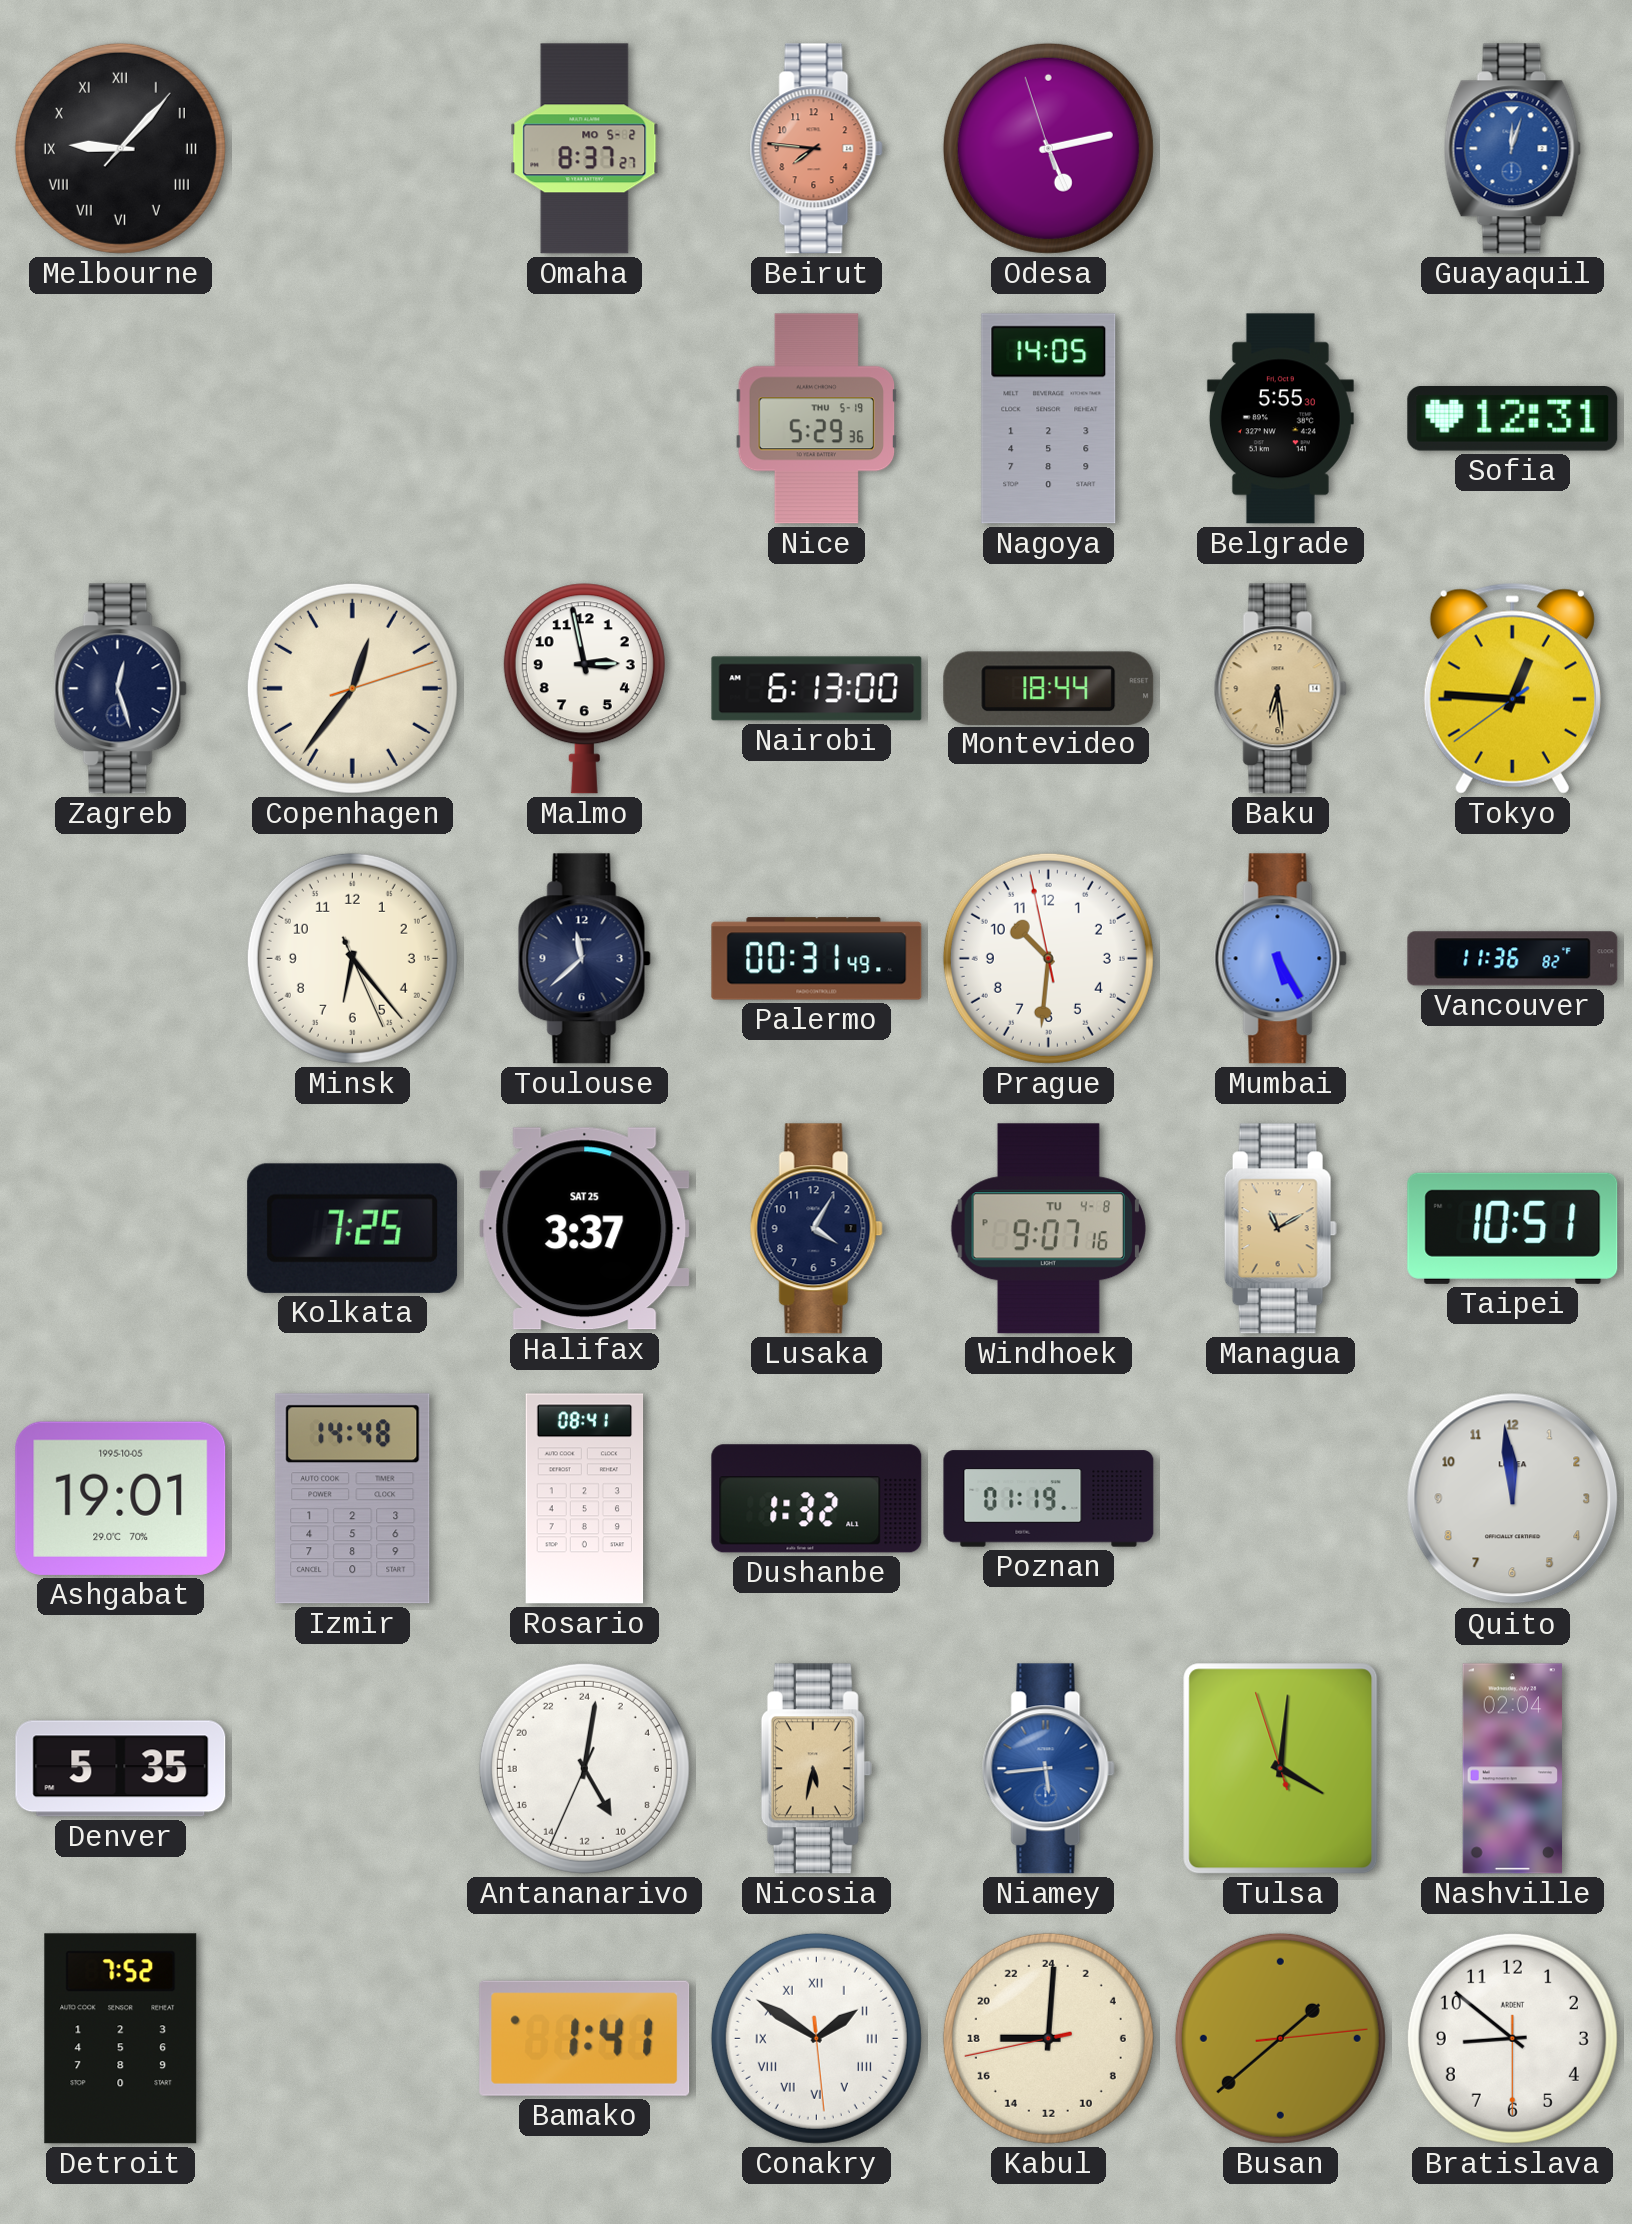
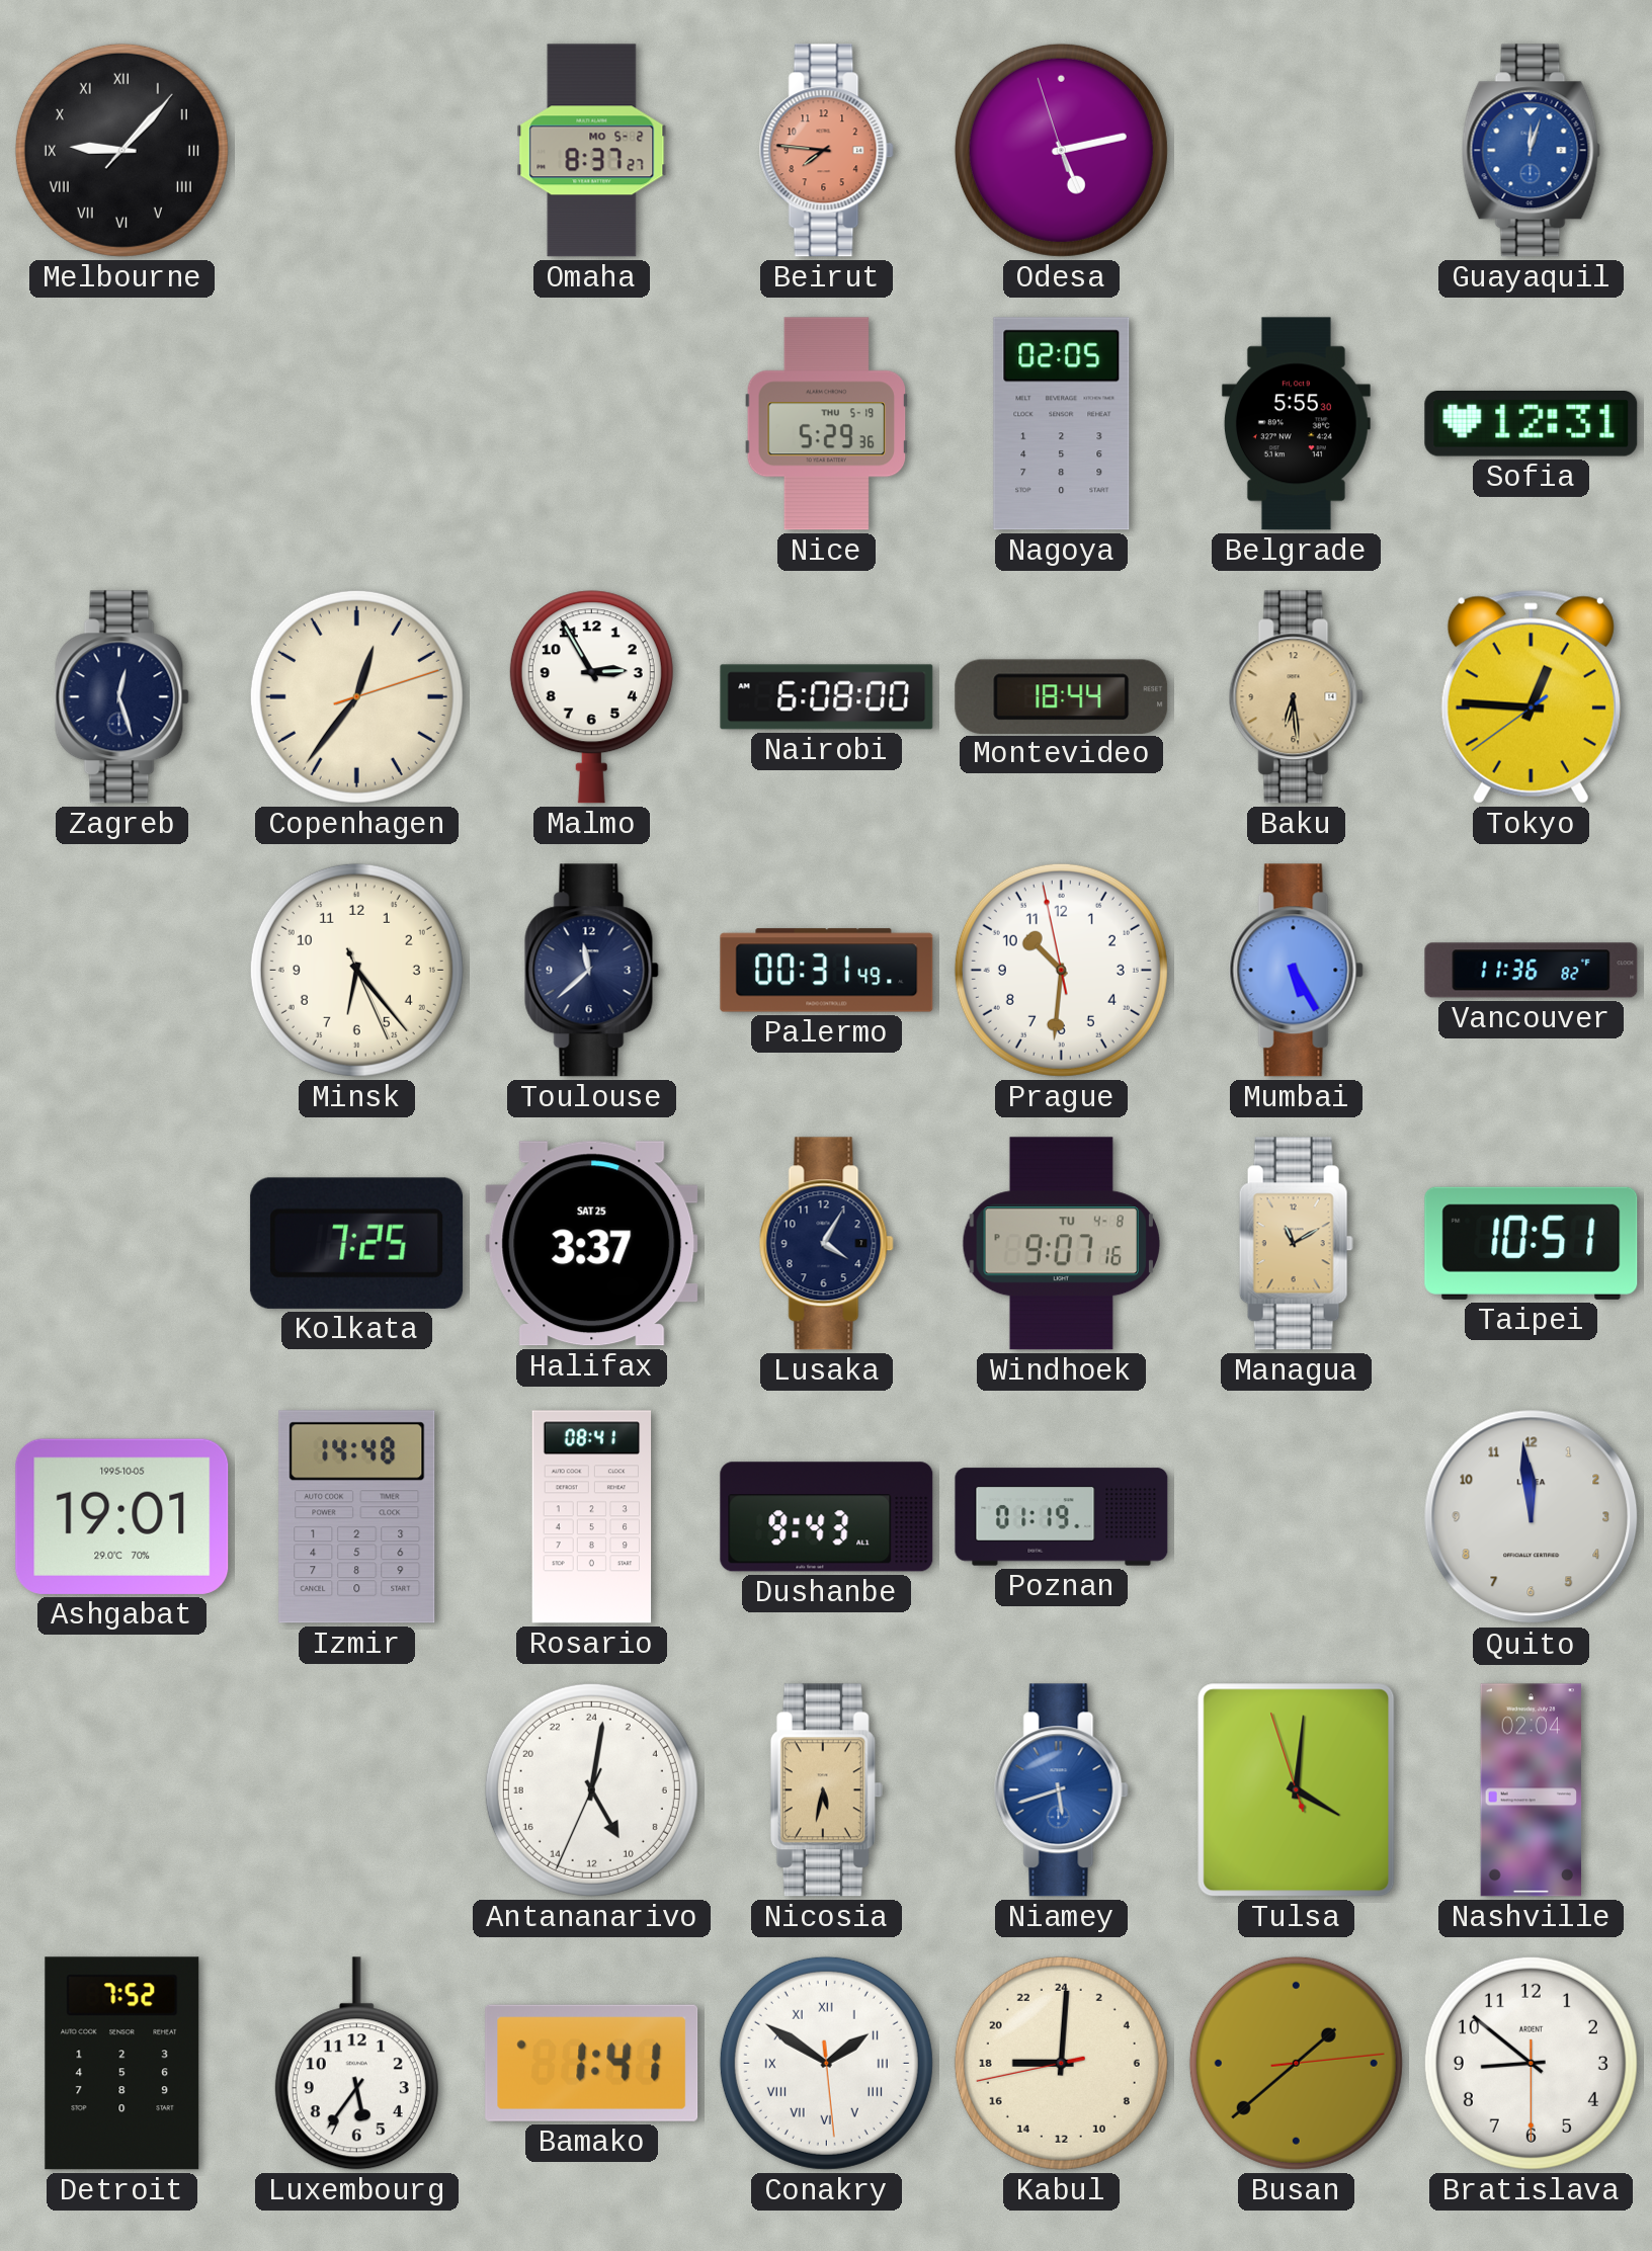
Nagoya: 14:05 -> 02:05
Malmo: 2:58 -> 2:55
Nairobi: 6:13 -> 6:08
Dushanbe: 1:32 -> 9:43
Denver: 5:35 -> none
Niamey: 5:44 -> 5:42
Luxembourg: none -> 5:36
